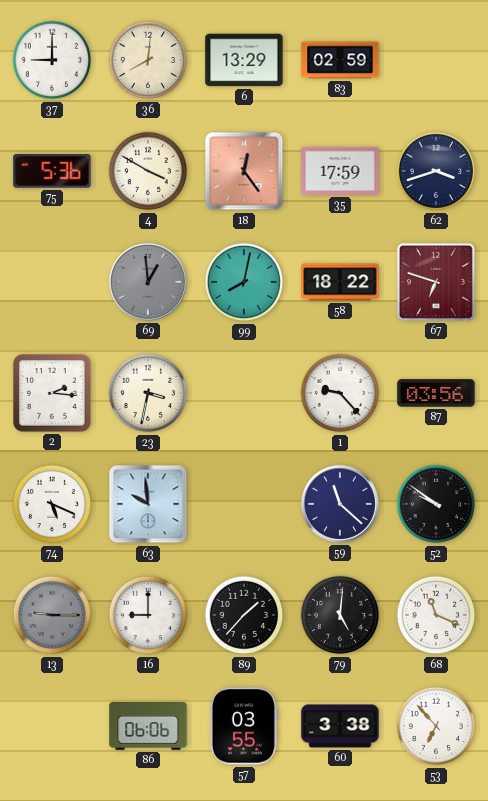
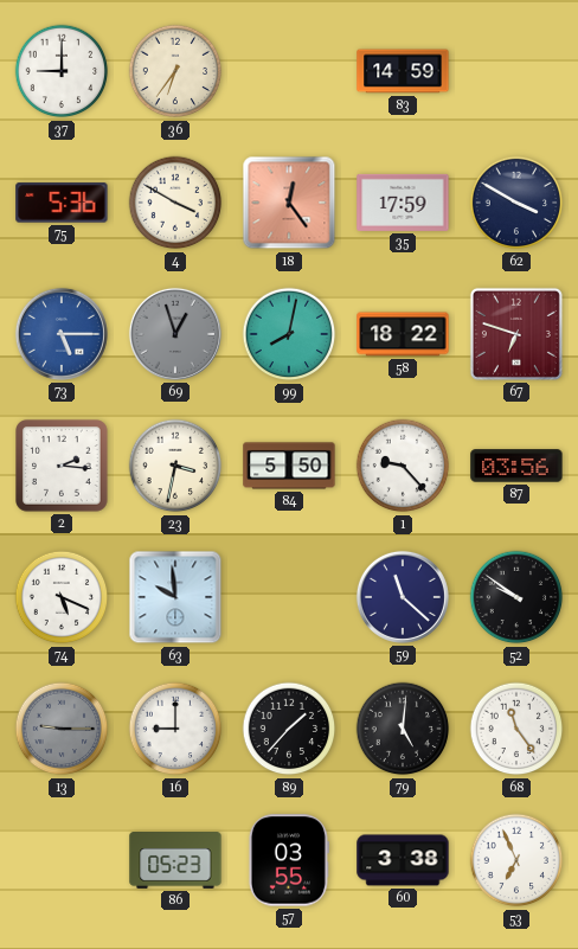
36: 8:01 -> 6:36
6: 13:29 -> none
83: 02:59 -> 14:59
62: 3:42 -> 3:50
73: none -> 5:15
69: 12:59 -> 12:57
84: none -> 5:50
68: 11:19 -> 11:24
86: 06:06 -> 05:23
53: 6:53 -> 6:56
